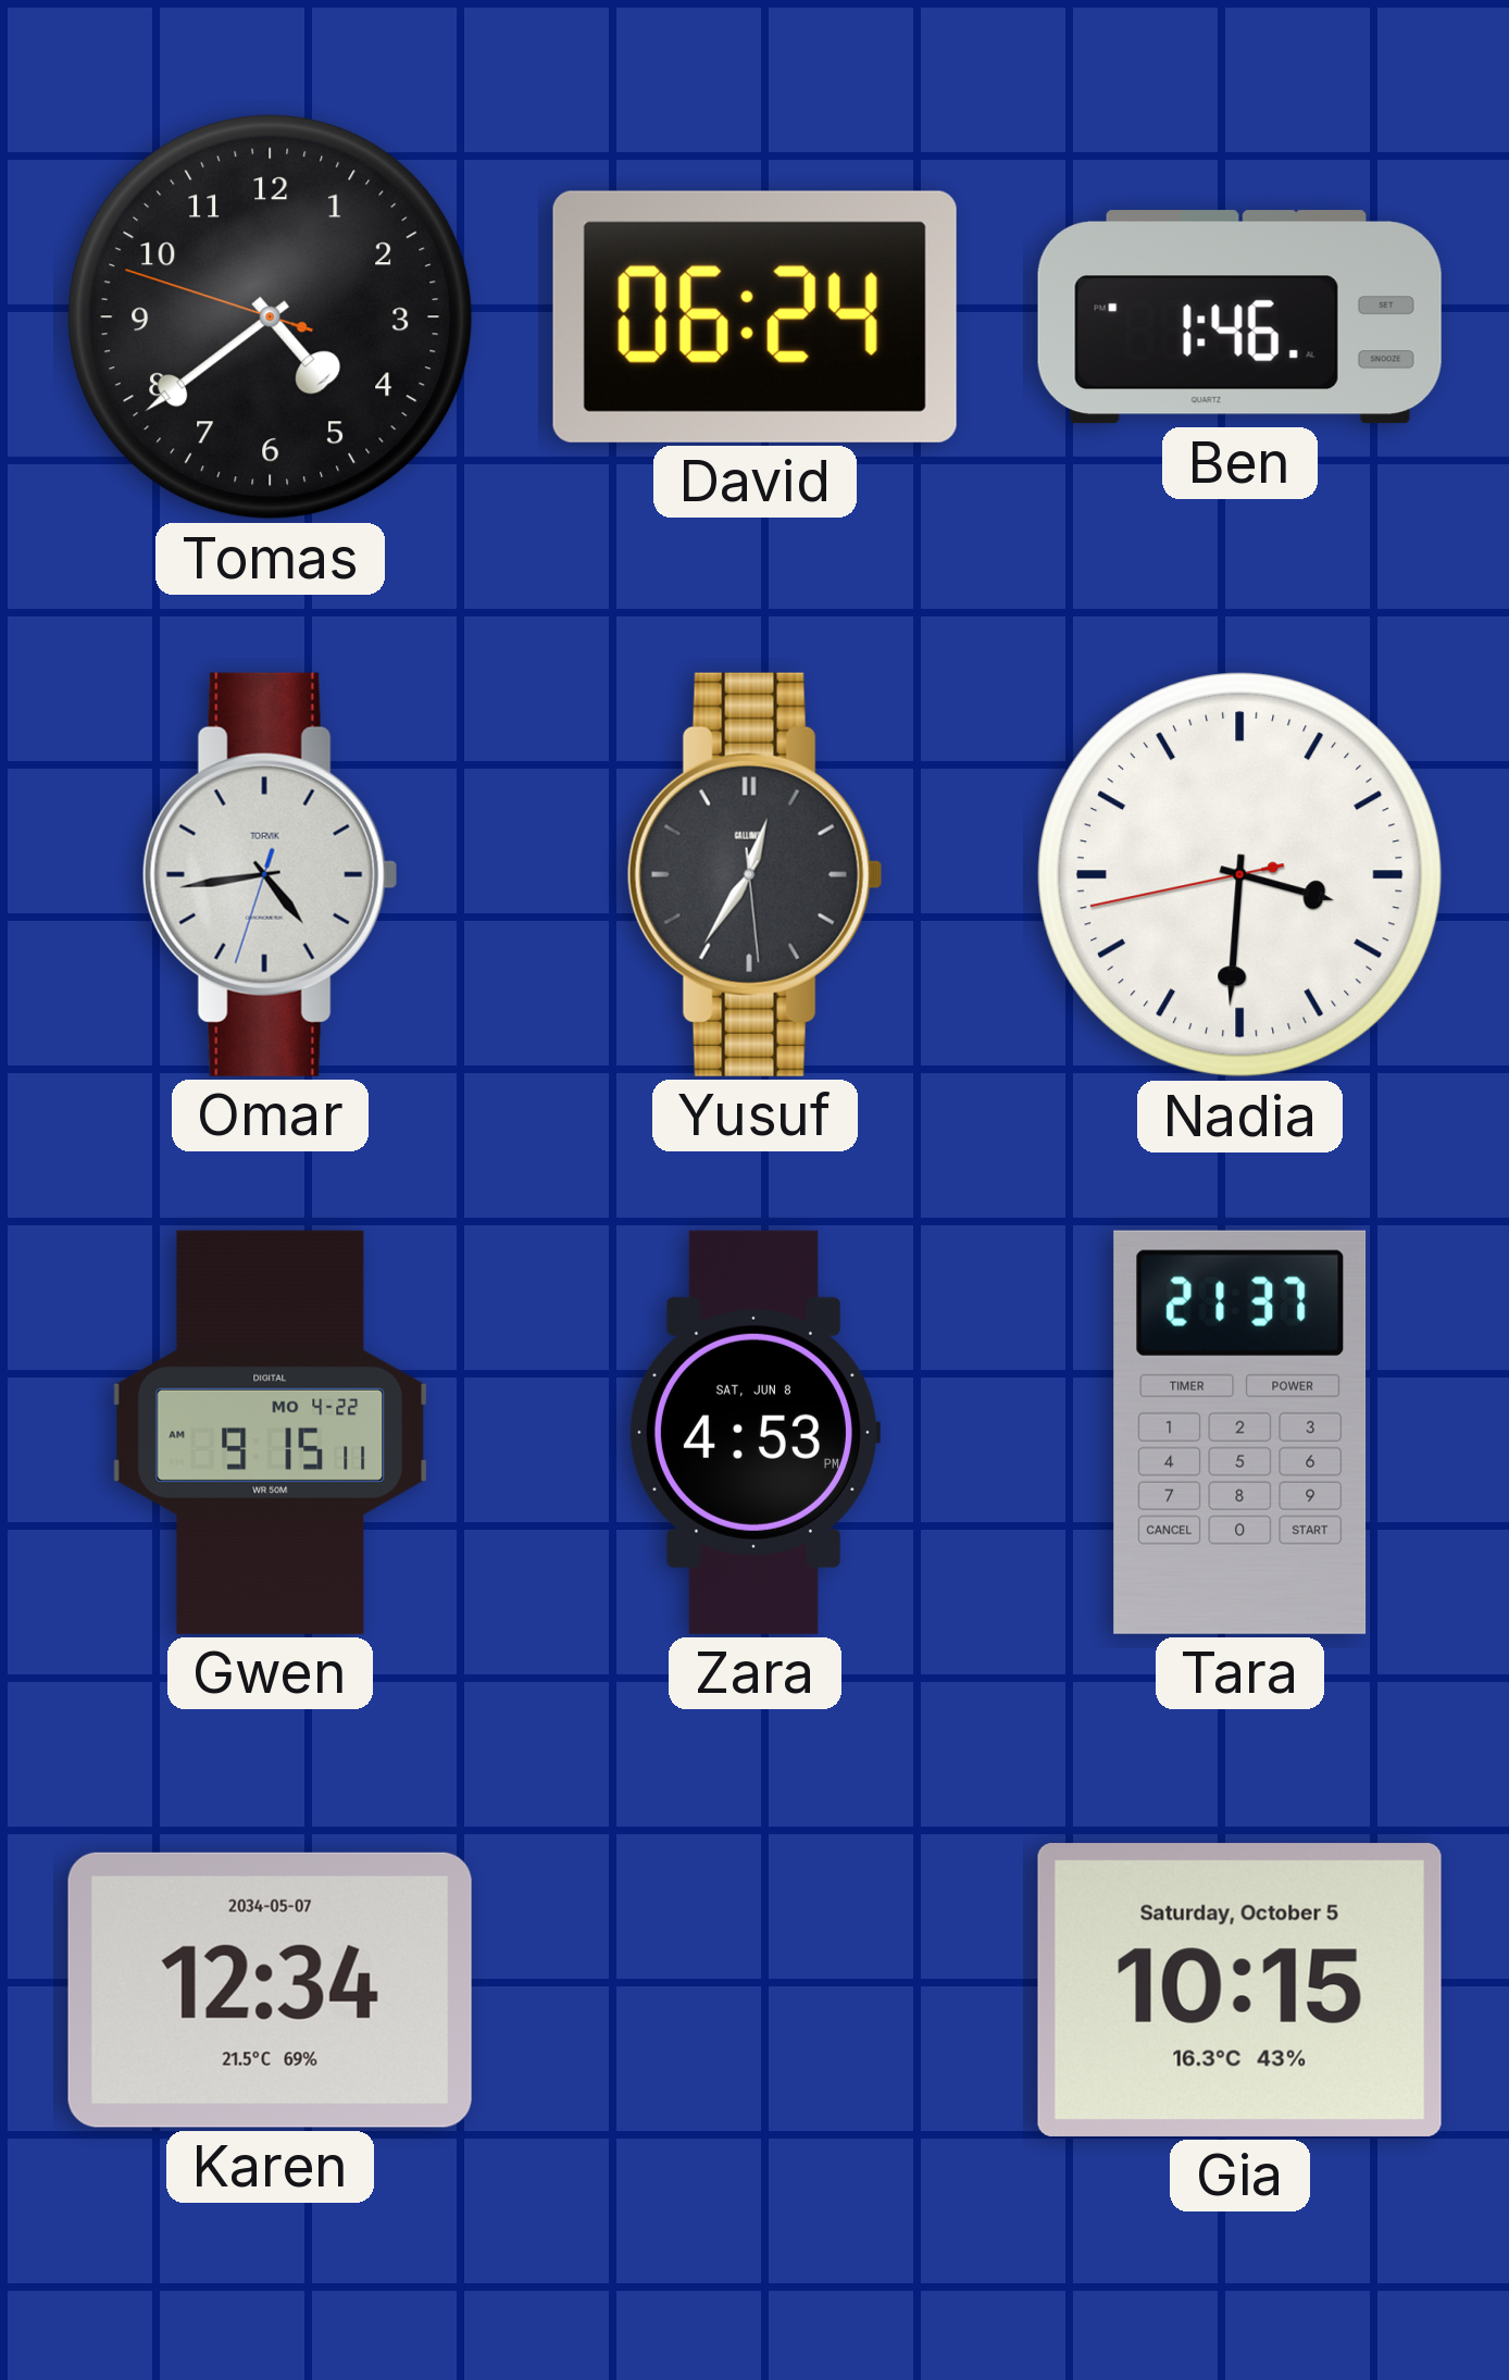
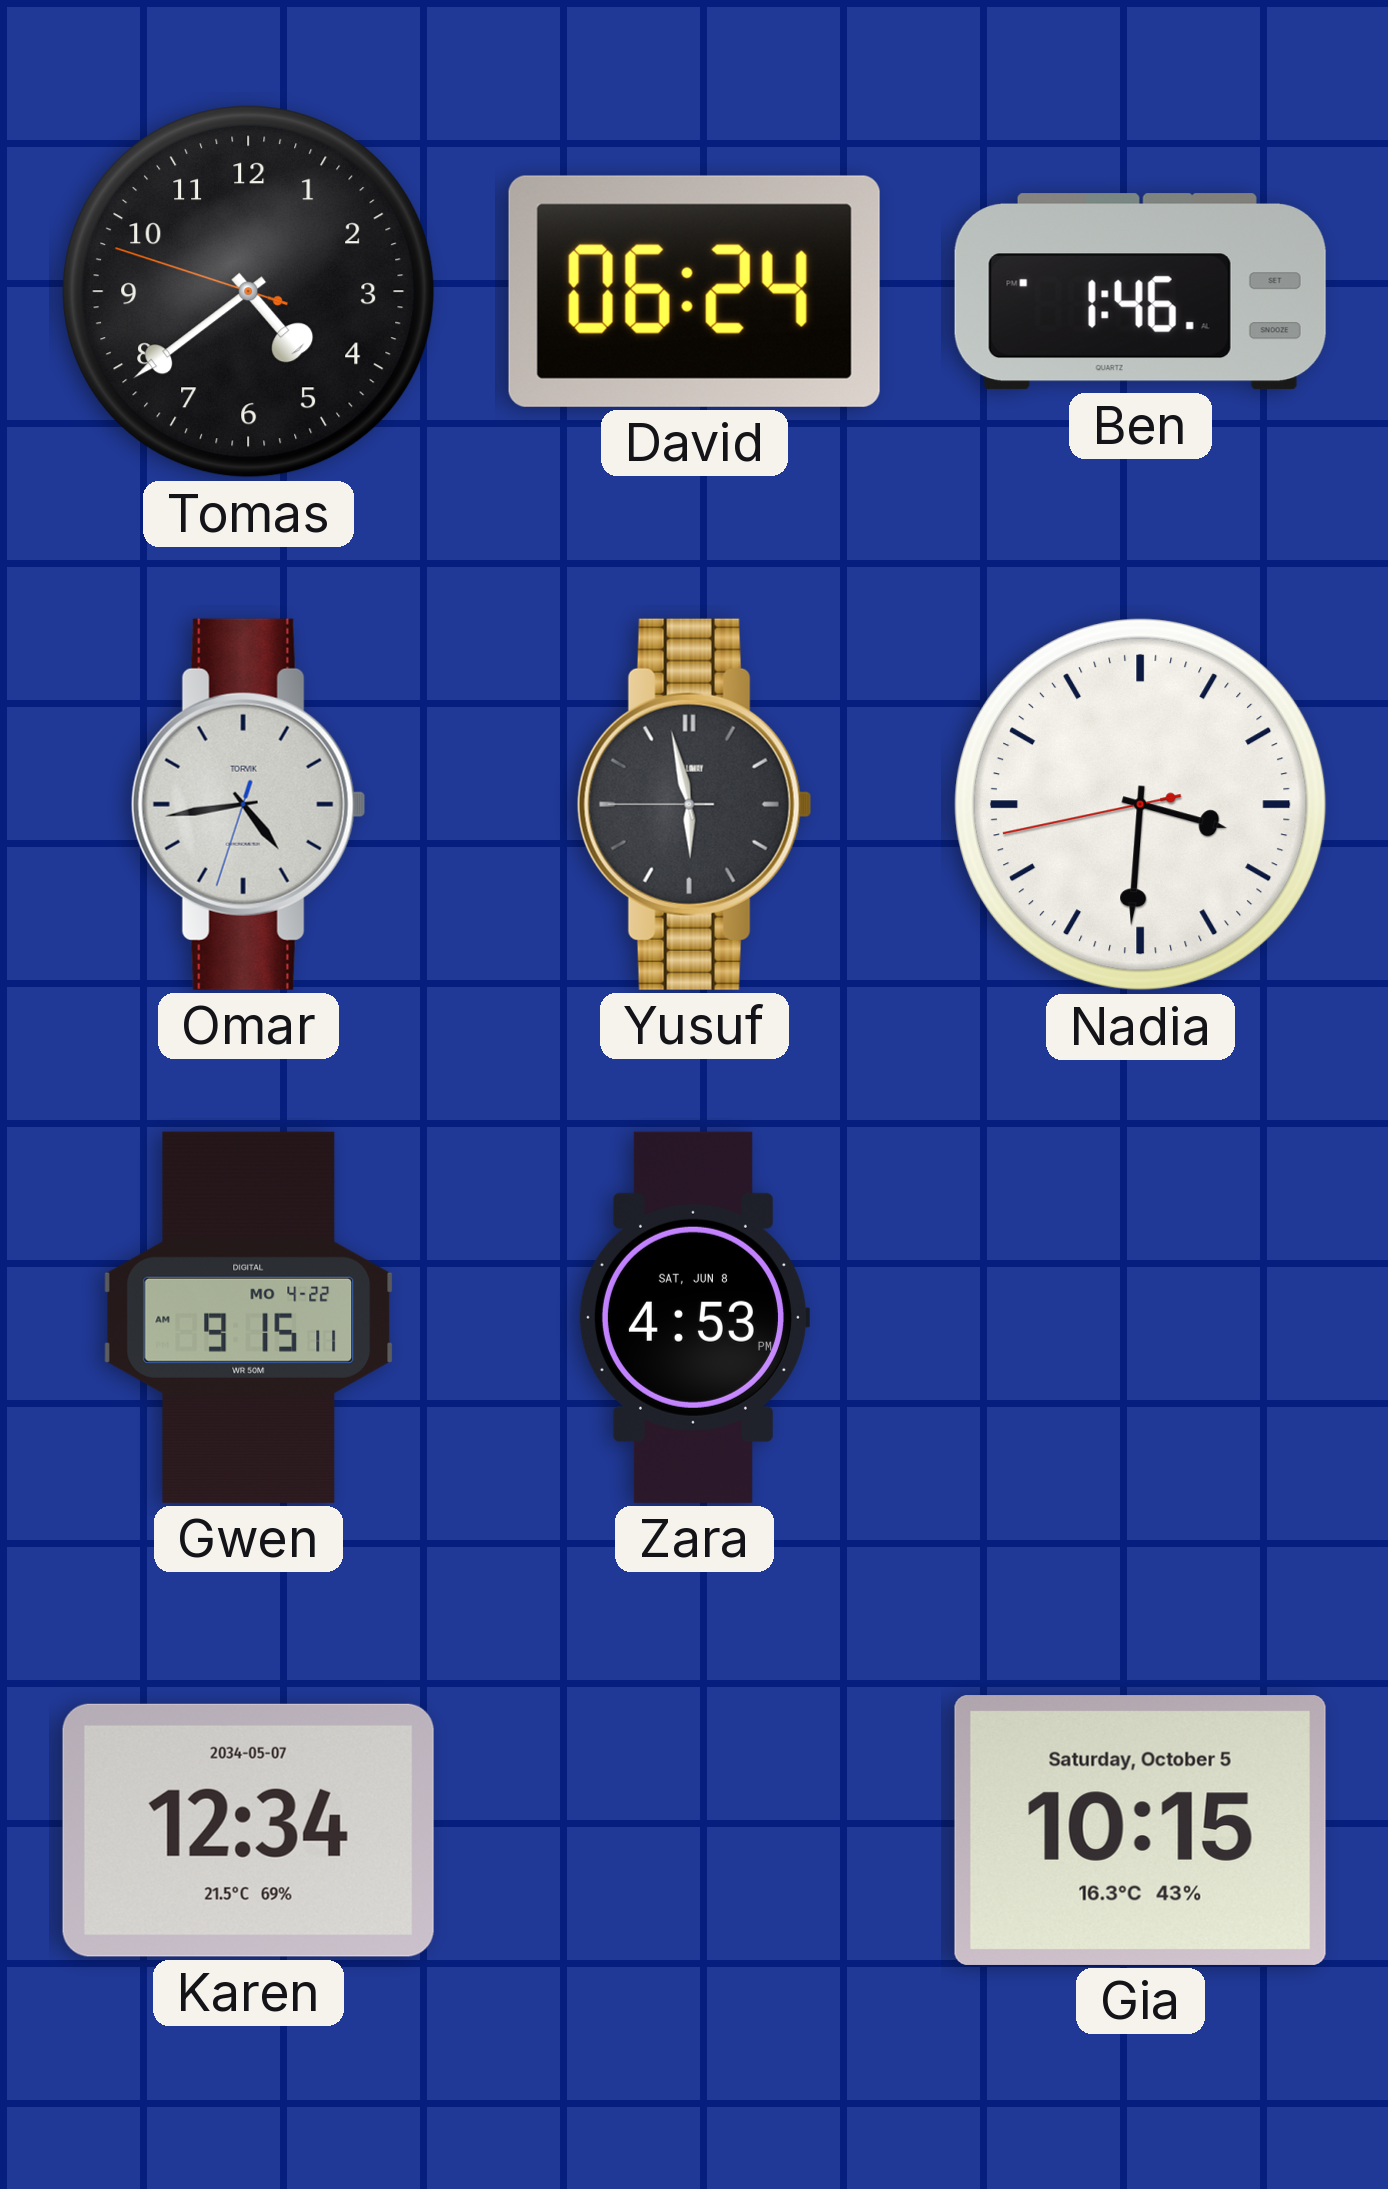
Yusuf: 12:35 -> 5:57
Tara: 21:37 -> none
